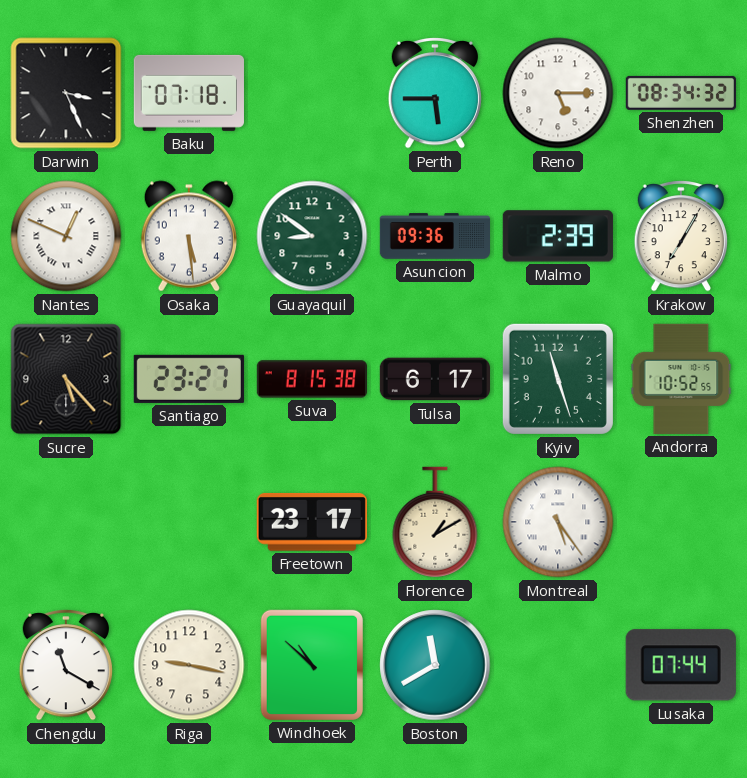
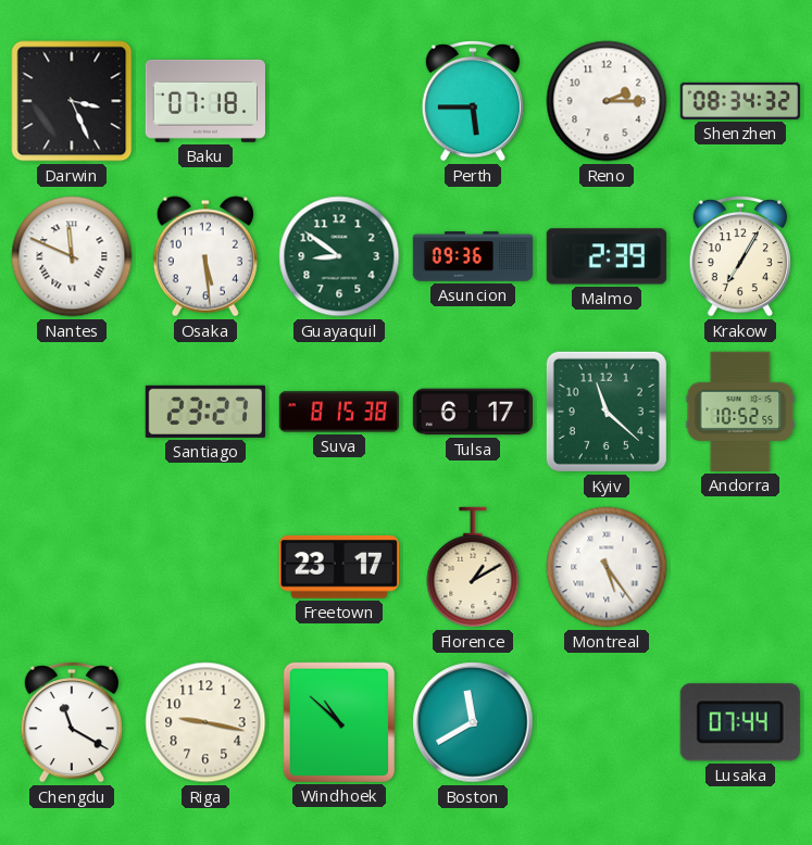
Reno: 5:15 -> 2:15
Nantes: 12:49 -> 11:49
Sucre: 5:23 -> none
Kyiv: 11:27 -> 11:22
